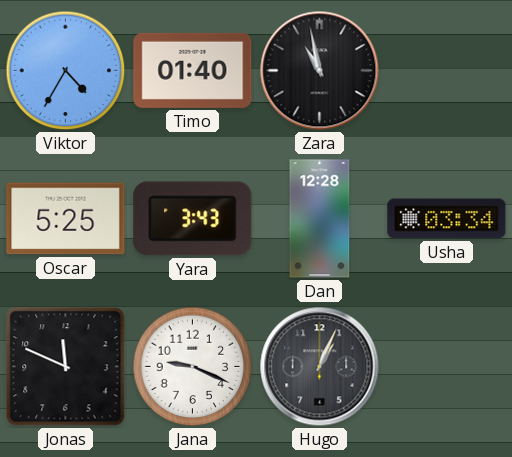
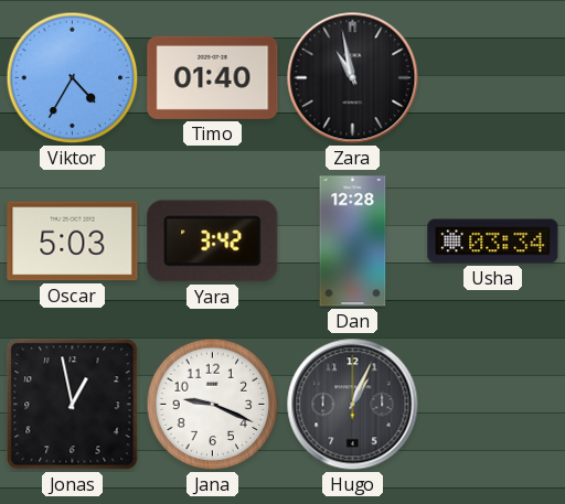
Oscar: 5:25 -> 5:03
Yara: 3:43 -> 3:42
Jonas: 11:49 -> 12:58
